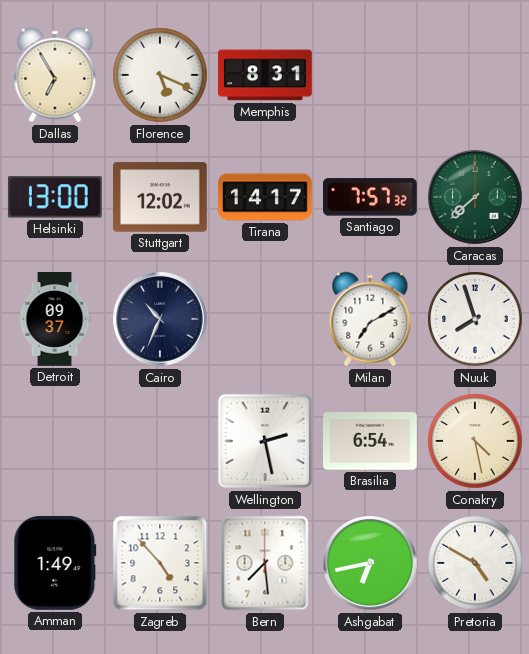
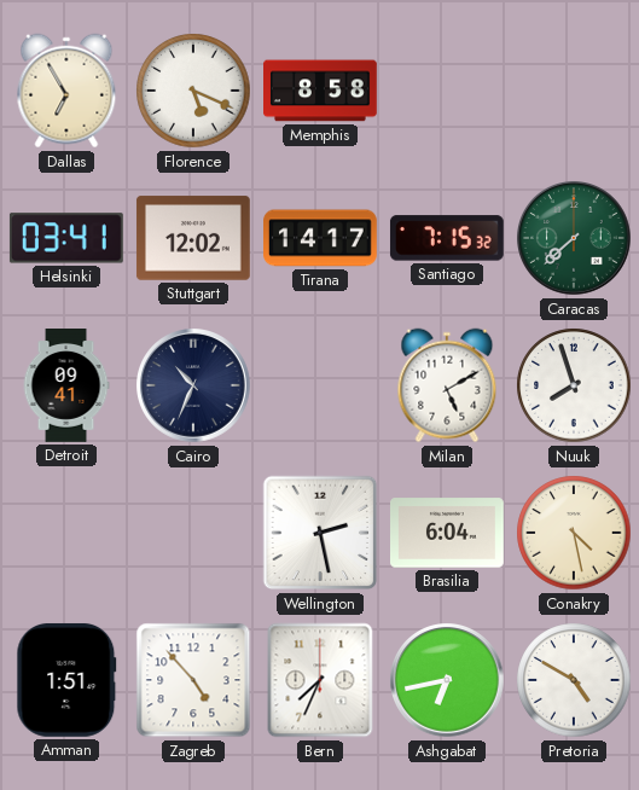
Memphis: 8:31 -> 8:58
Helsinki: 13:00 -> 03:41
Santiago: 7:57 -> 7:15
Detroit: 09:37 -> 09:41
Milan: 7:10 -> 5:10
Brasilia: 6:54 -> 6:04
Amman: 1:49 -> 1:51
Bern: 7:29 -> 7:34
